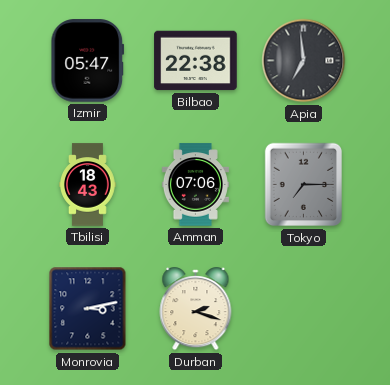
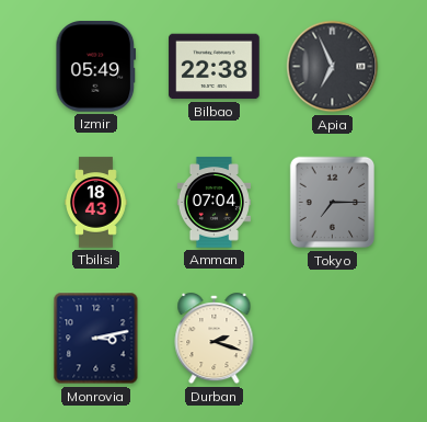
Izmir: 05:47 -> 05:49
Apia: 6:59 -> 6:56
Amman: 07:06 -> 07:04
